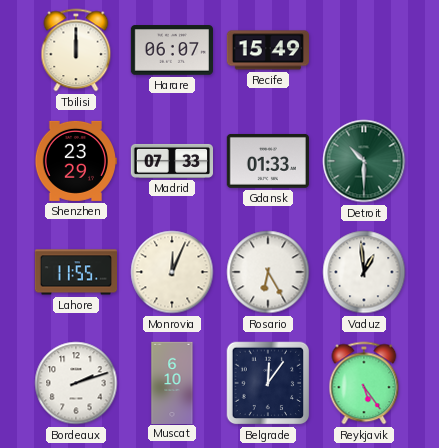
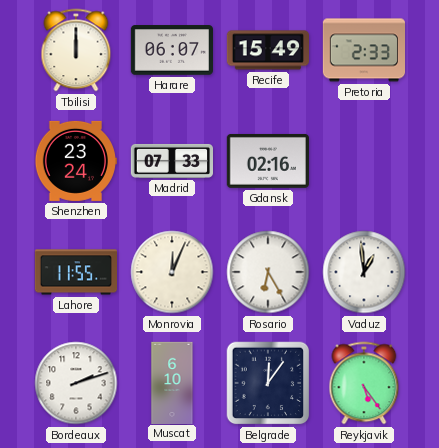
Pretoria: none -> 2:33
Shenzhen: 23:29 -> 23:24
Gdansk: 01:33 -> 02:16
Detroit: 10:30 -> none
